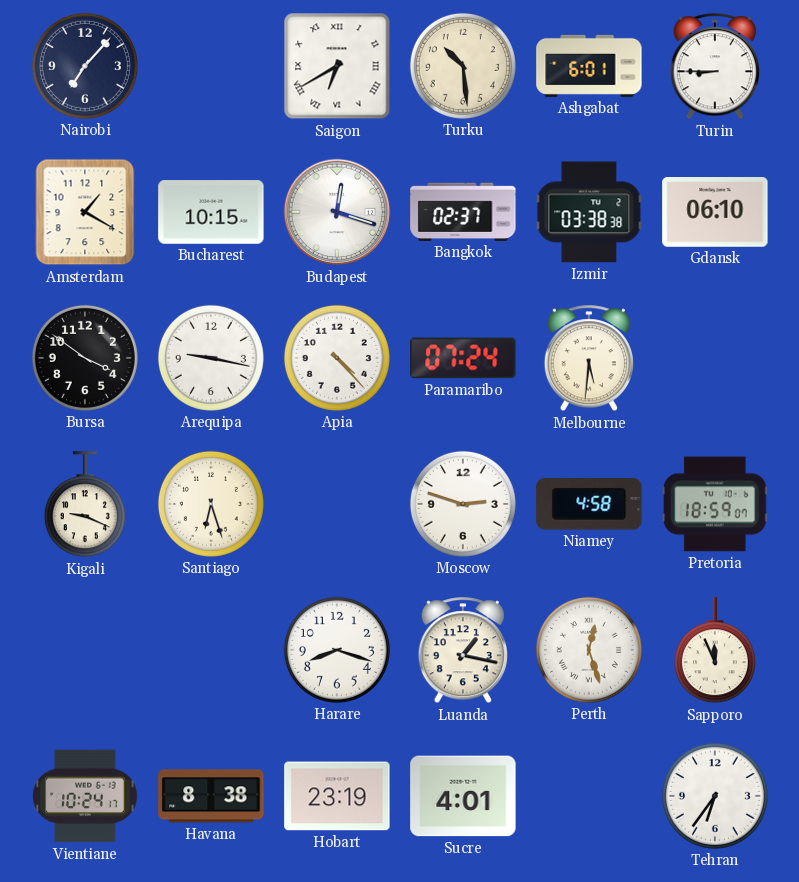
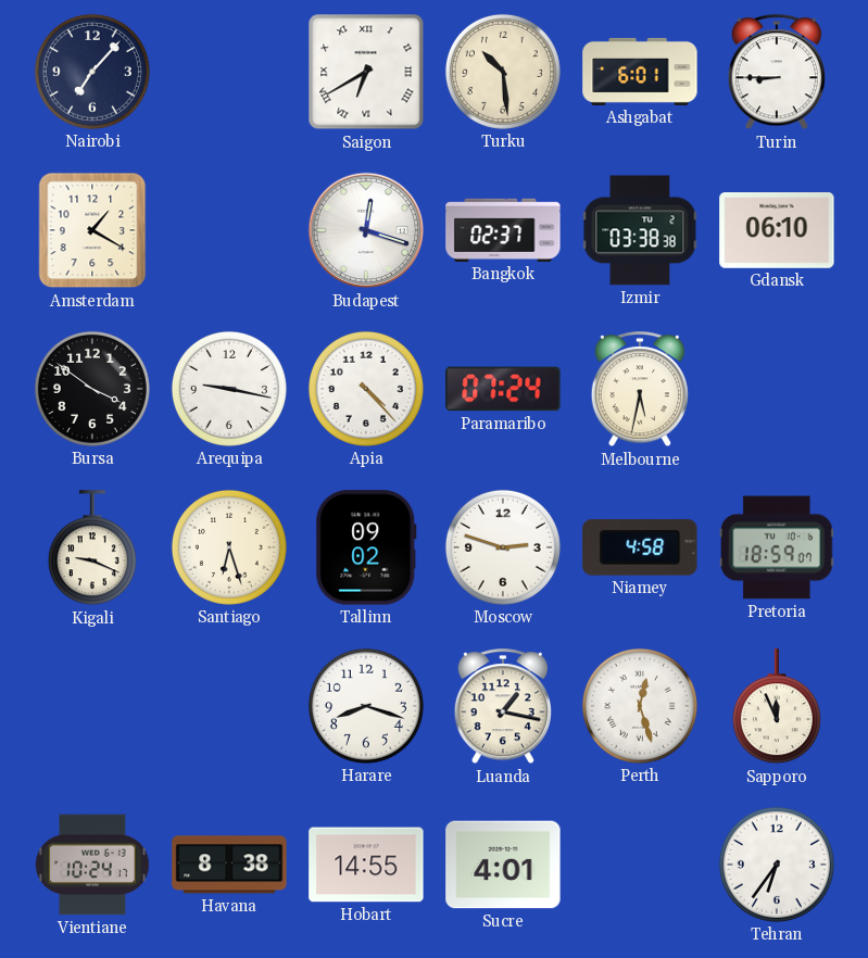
Bucharest: 10:15 -> none
Melbourne: 5:31 -> 5:32
Tallinn: none -> 09:02
Hobart: 23:19 -> 14:55
